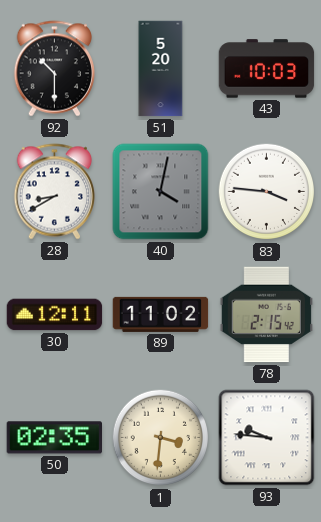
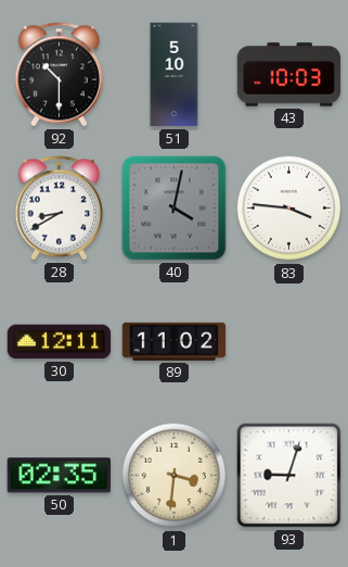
51: 5:20 -> 5:10
78: 2:15 -> none
93: 9:46 -> 9:03
